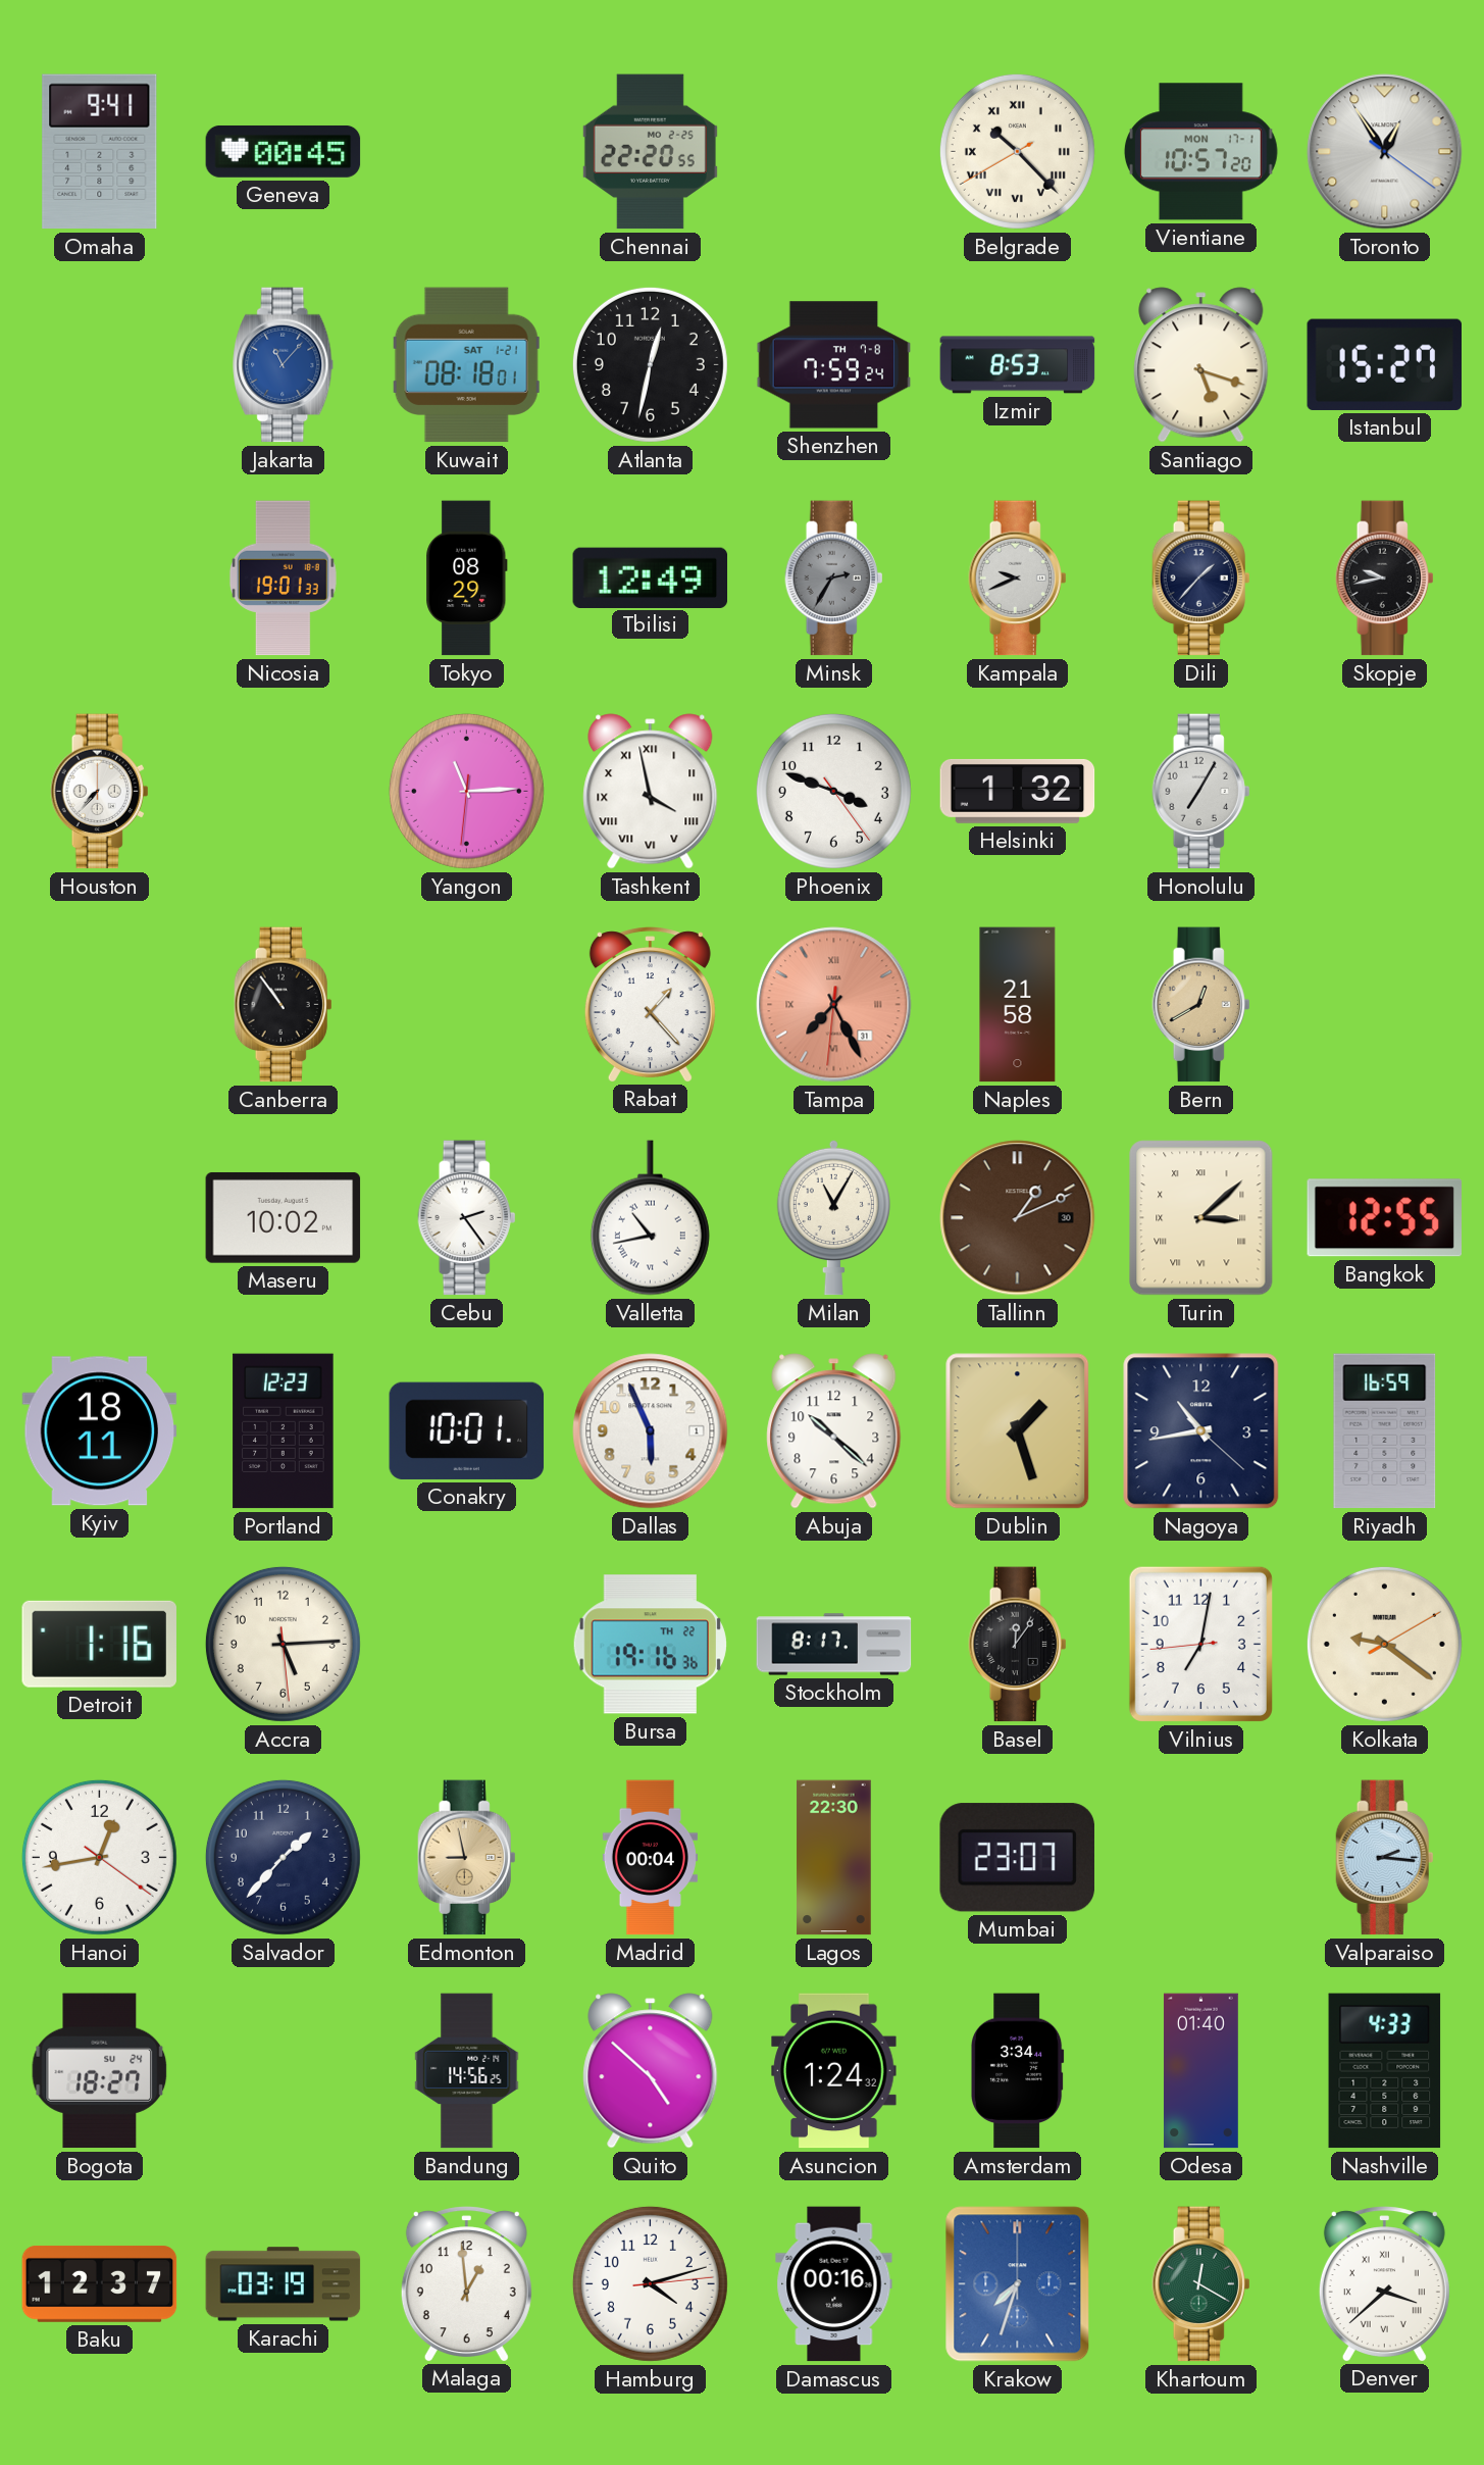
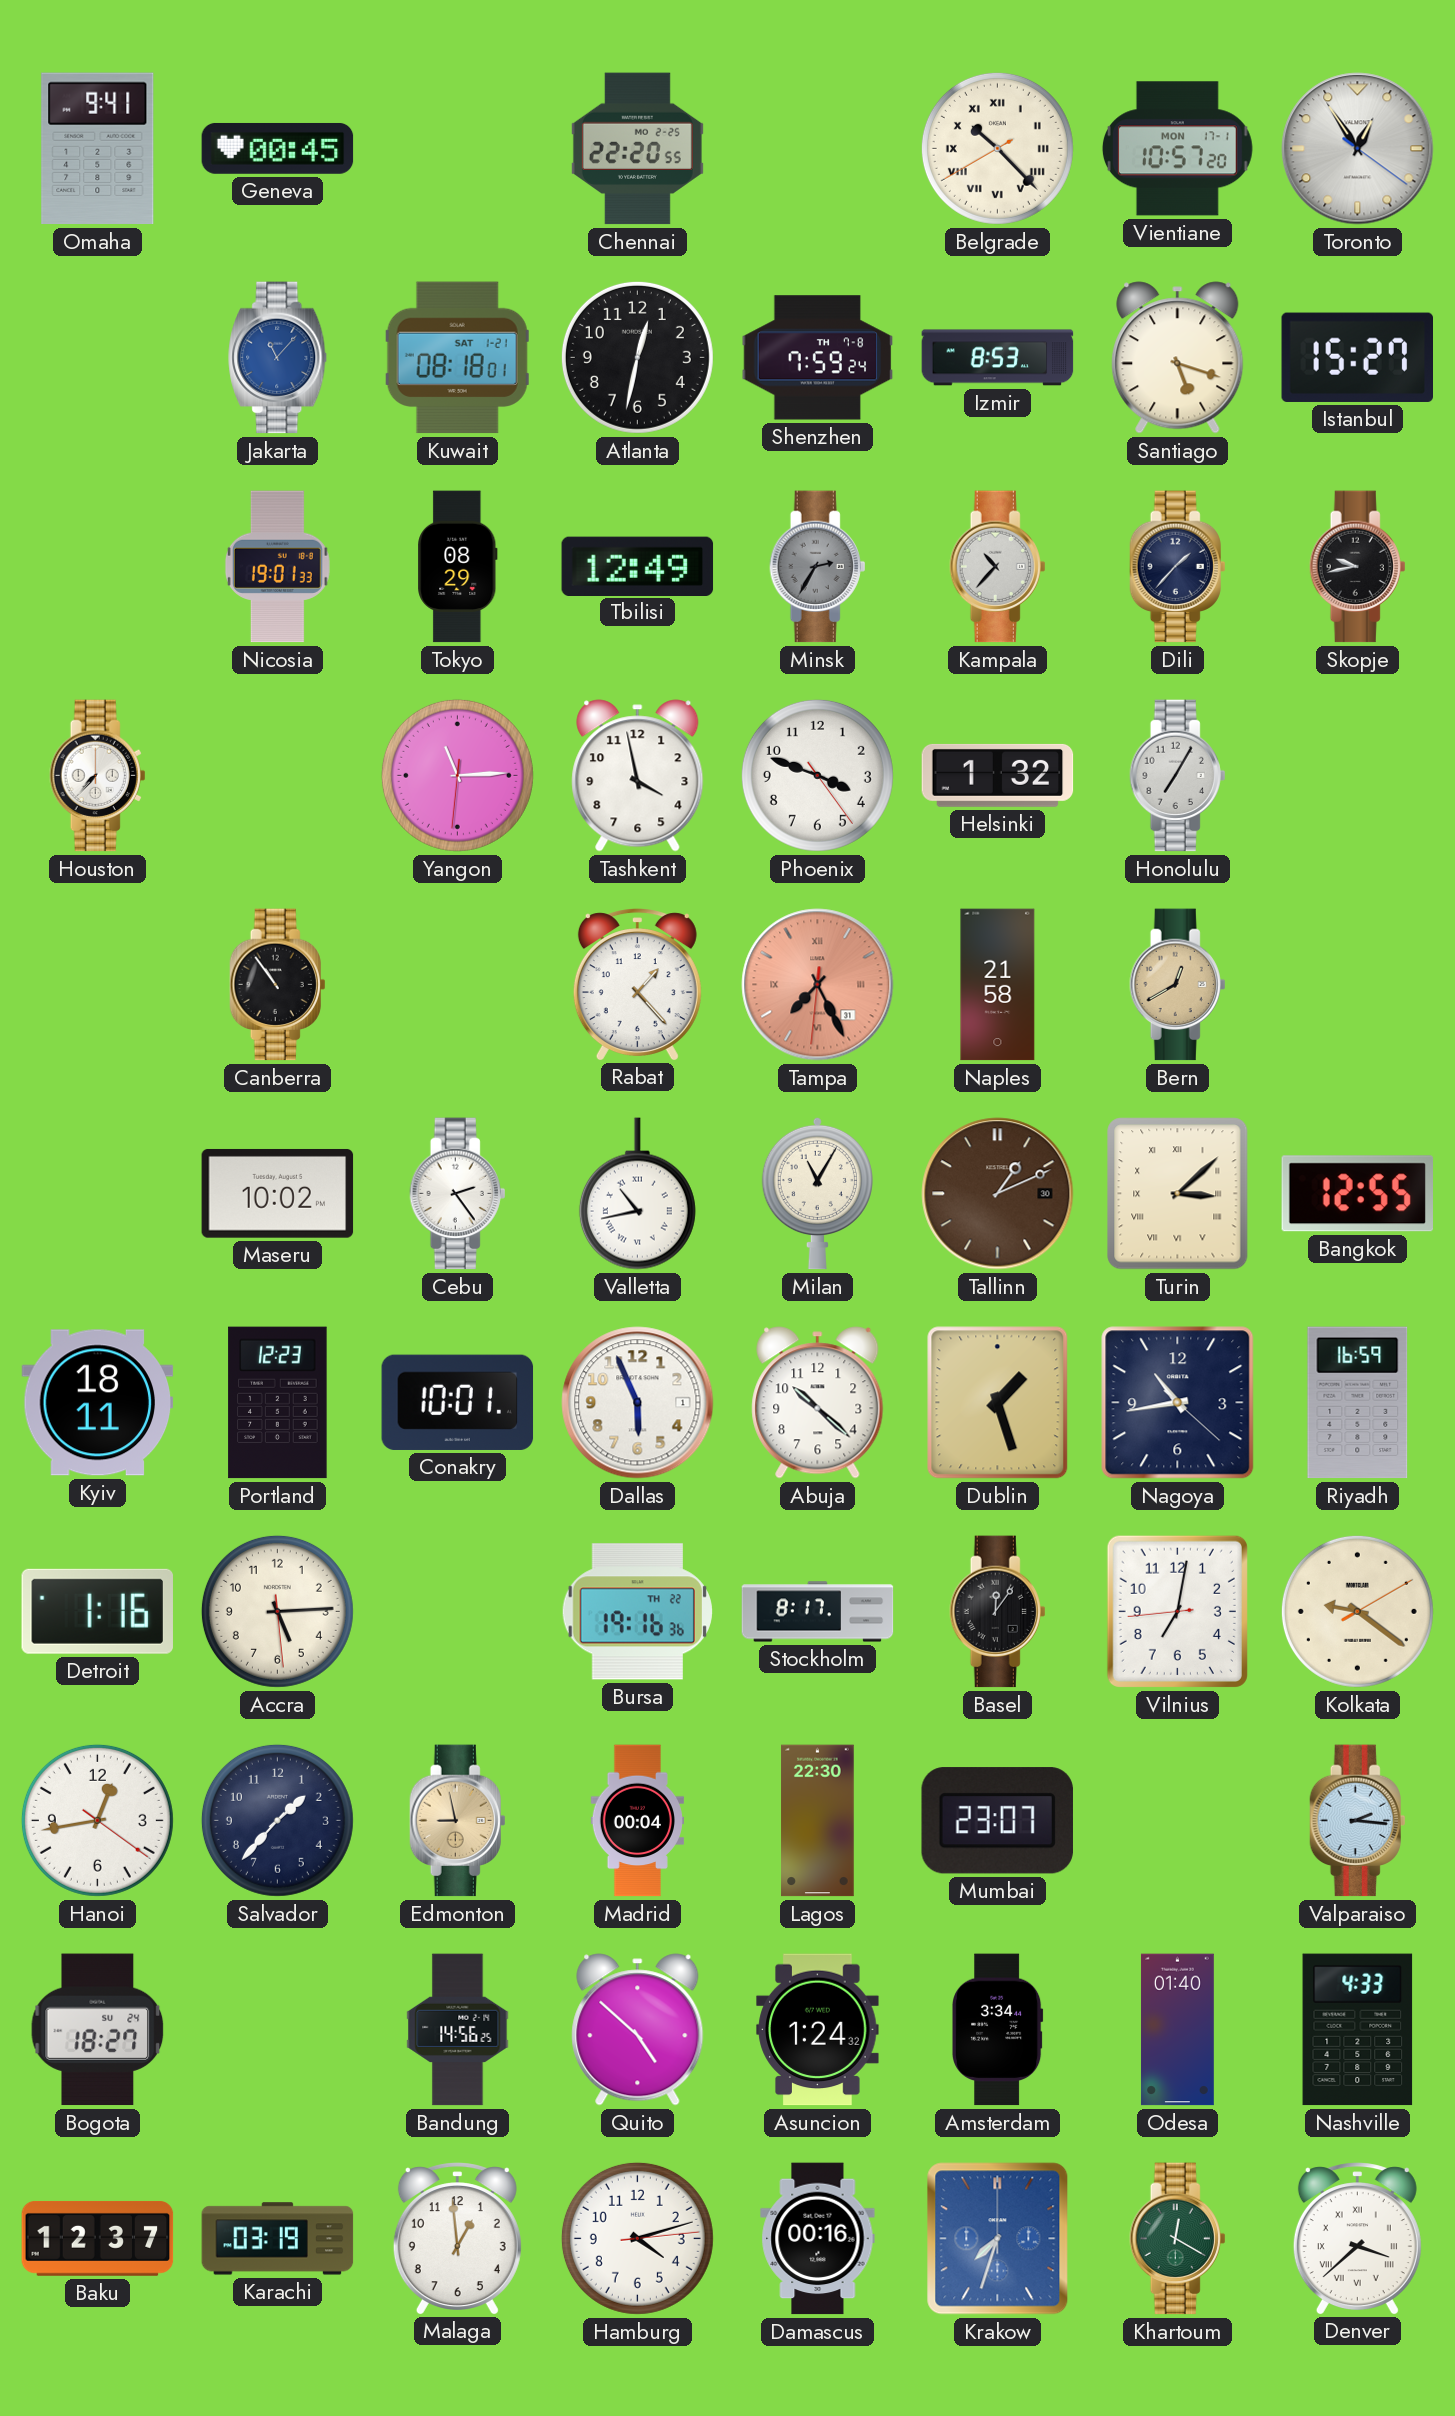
Kampala: 9:41 -> 10:37
Tashkent numerals: Roman -> Arabic
